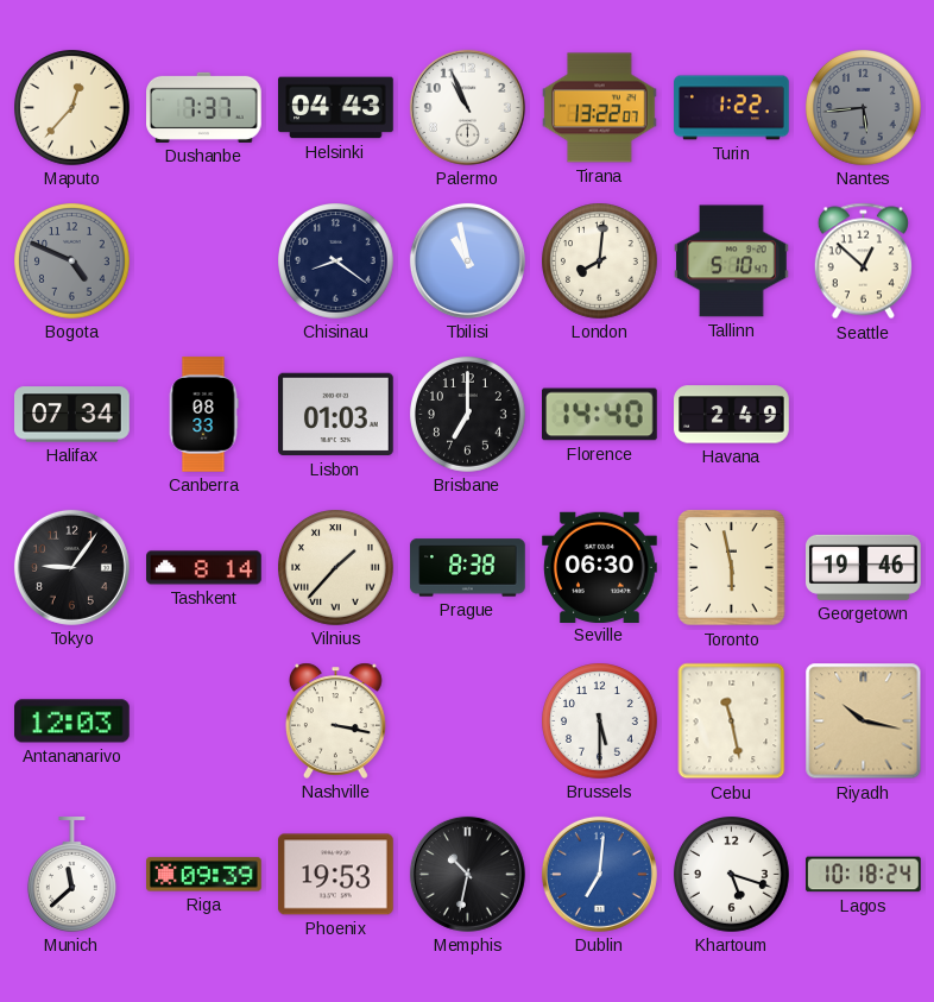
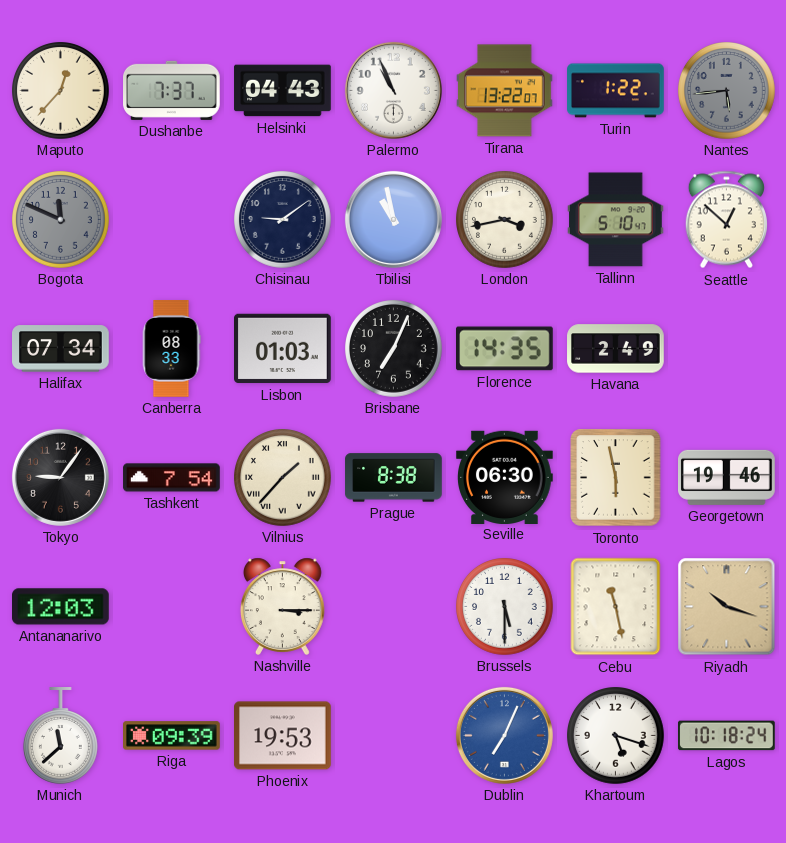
Bogota: 4:49 -> 11:49
Chisinau: 8:21 -> 9:09
London: 8:01 -> 3:43
Brisbane: 7:00 -> 7:04
Florence: 14:40 -> 14:35
Tashkent: 8:14 -> 7:54
Nashville: 3:17 -> 3:15
Riyadh: 10:17 -> 10:18
Memphis: 10:32 -> none
Dublin: 7:01 -> 7:04
